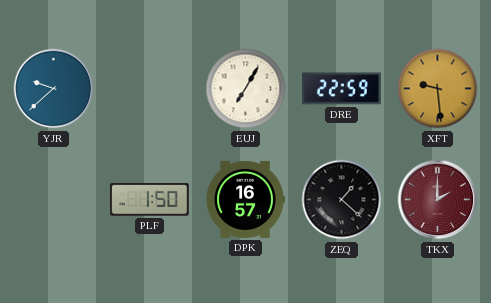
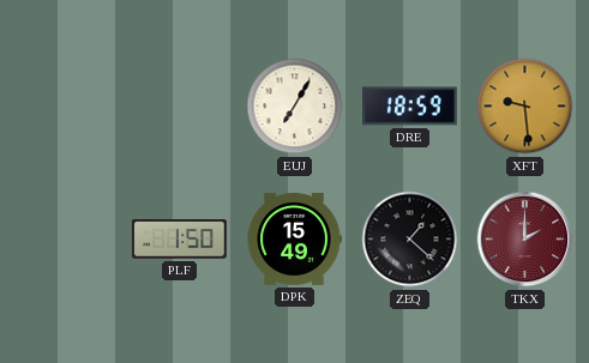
YJR: 9:38 -> none
DRE: 22:59 -> 18:59
DPK: 16:57 -> 15:49
